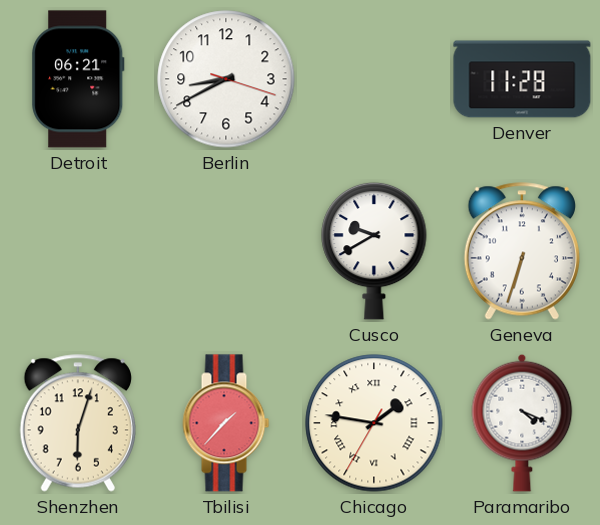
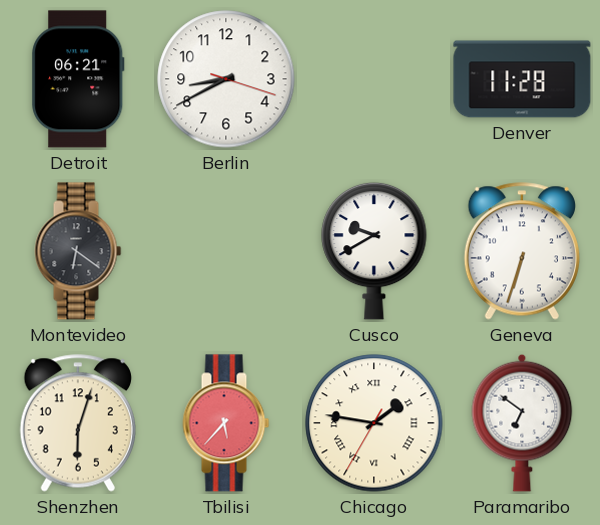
Montevideo: none -> 6:21
Tbilisi: 1:37 -> 5:37
Paramaribo: 4:19 -> 6:51
